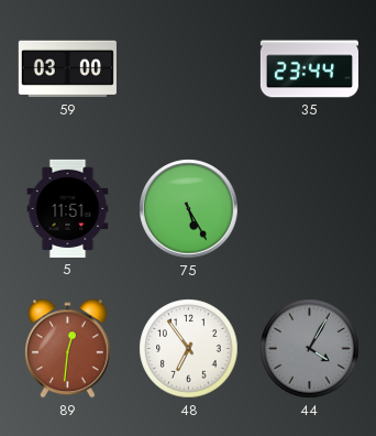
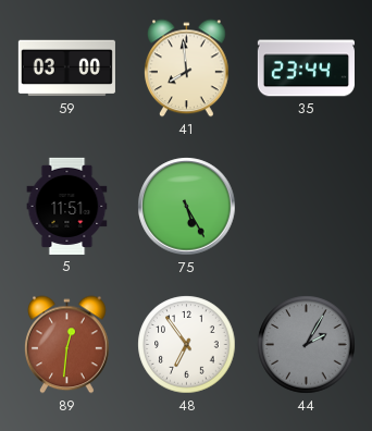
41: none -> 7:59
44: 4:05 -> 2:05
